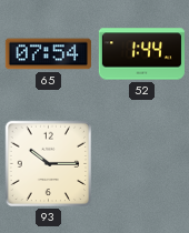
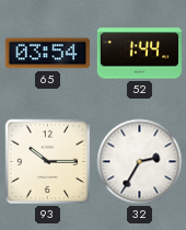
65: 07:54 -> 03:54
32: none -> 2:35
